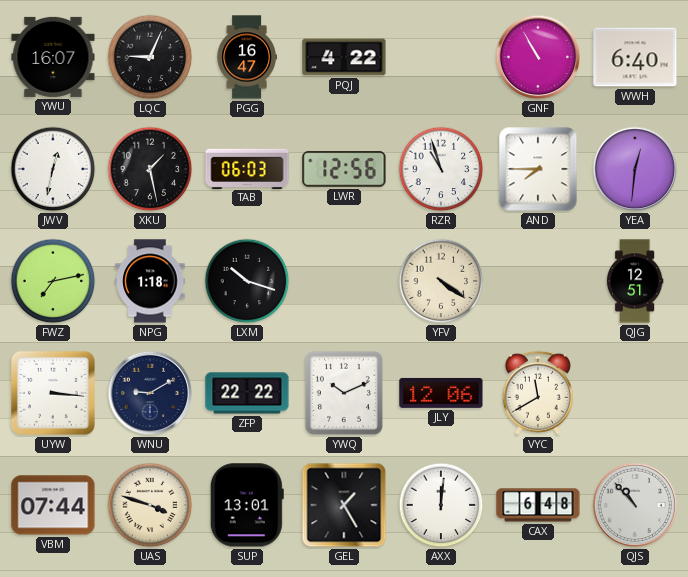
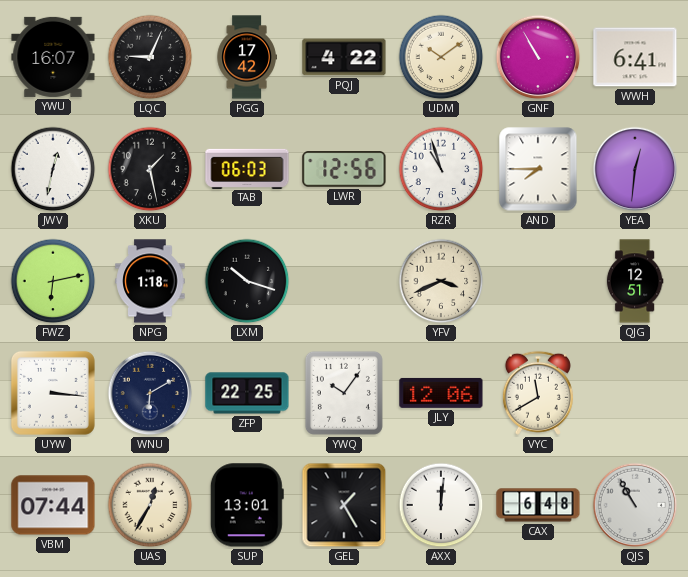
PGG: 16:47 -> 17:42
UDM: none -> 10:09
WWH: 6:40 -> 6:41
FWZ: 7:13 -> 6:13
YFV: 4:21 -> 3:41
WNU: 9:10 -> 6:10
ZFP: 22:22 -> 22:25
YWQ: 10:11 -> 10:06
UAS: 3:48 -> 12:35
QJS: 10:53 -> 10:55
